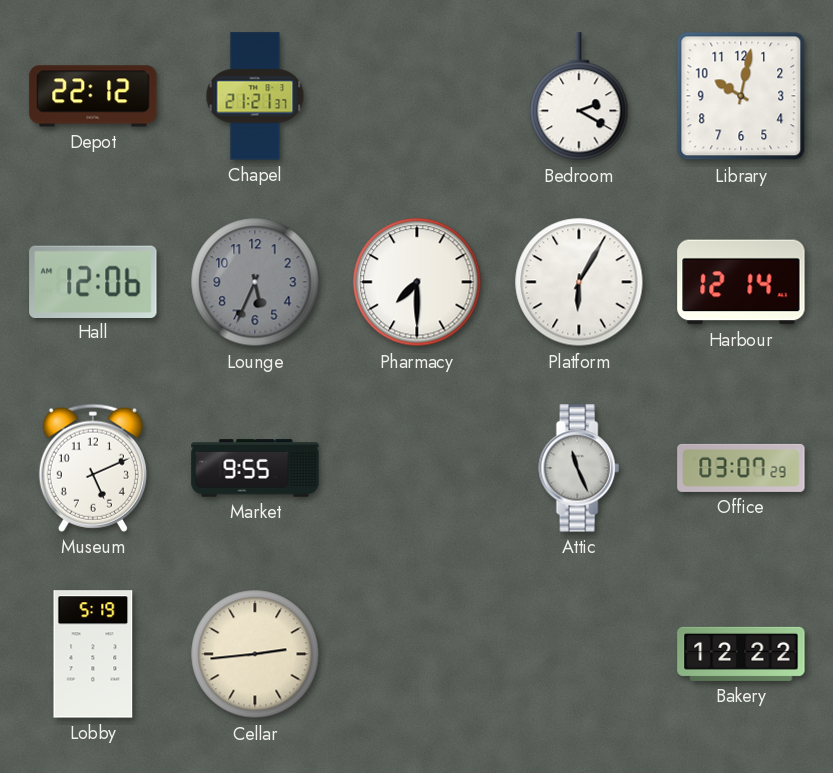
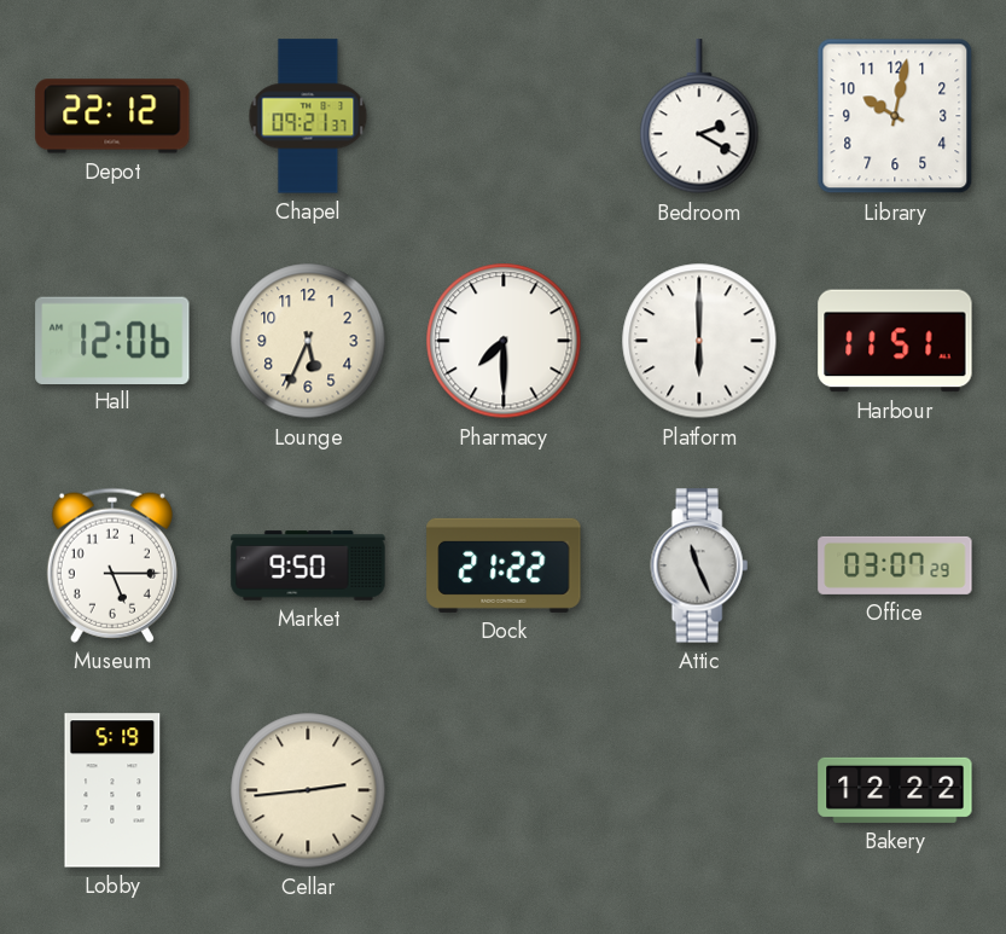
Chapel: 21:21 -> 09:21
Lounge dial: grey -> cream
Platform: 6:05 -> 6:00
Harbour: 12:14 -> 11:51
Museum: 5:11 -> 5:15
Market: 9:55 -> 9:50
Dock: none -> 21:22
